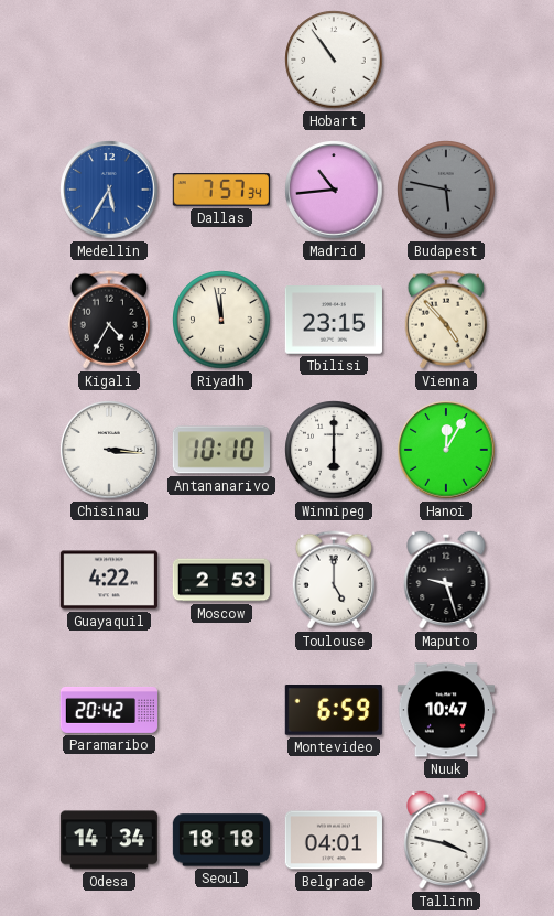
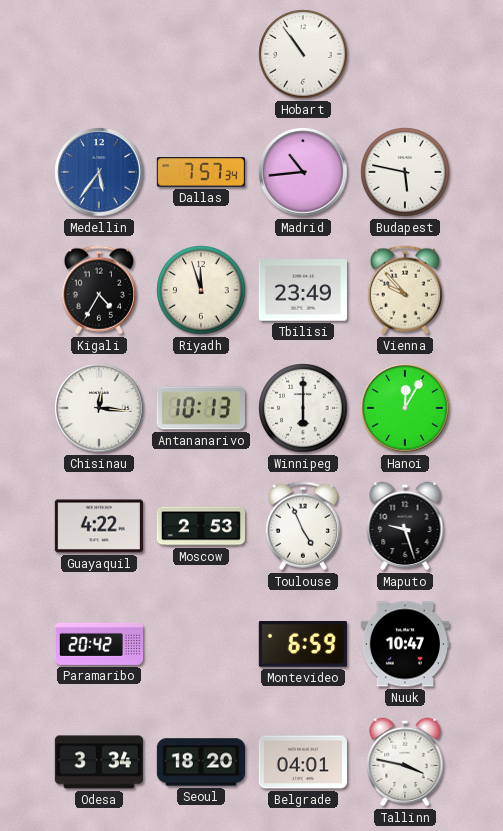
Medellin: 5:35 -> 5:36
Budapest dial: grey -> white
Riyadh: 11:58 -> 11:57
Tbilisi: 23:15 -> 23:49
Vienna: 4:53 -> 9:53
Chisinau: 3:16 -> 12:16
Antananarivo: 10:10 -> 10:13
Toulouse: 5:00 -> 4:56
Odesa: 14:34 -> 3:34
Seoul: 18:18 -> 18:20
